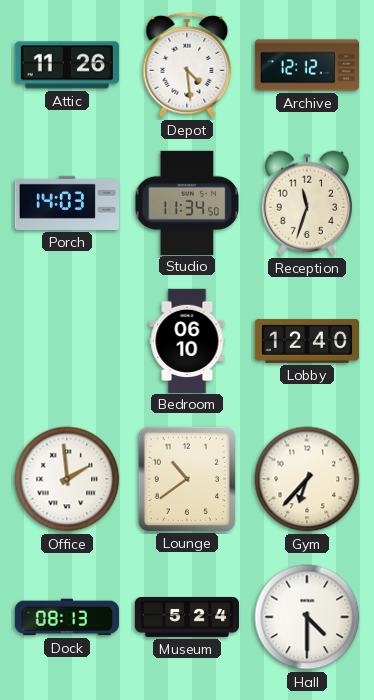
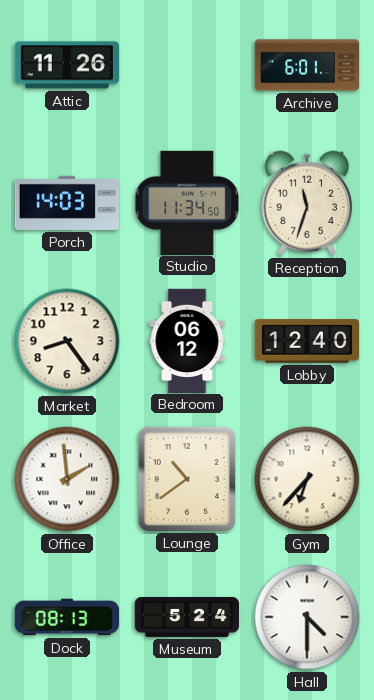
Depot: 4:29 -> none
Archive: 12:12 -> 6:01
Market: none -> 8:24
Bedroom: 06:10 -> 06:12
